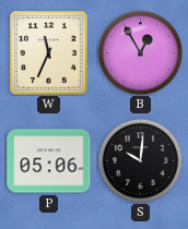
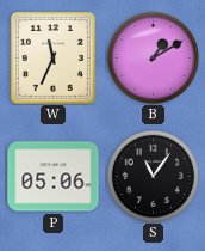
B: 12:55 -> 1:10
S: 10:01 -> 11:06
